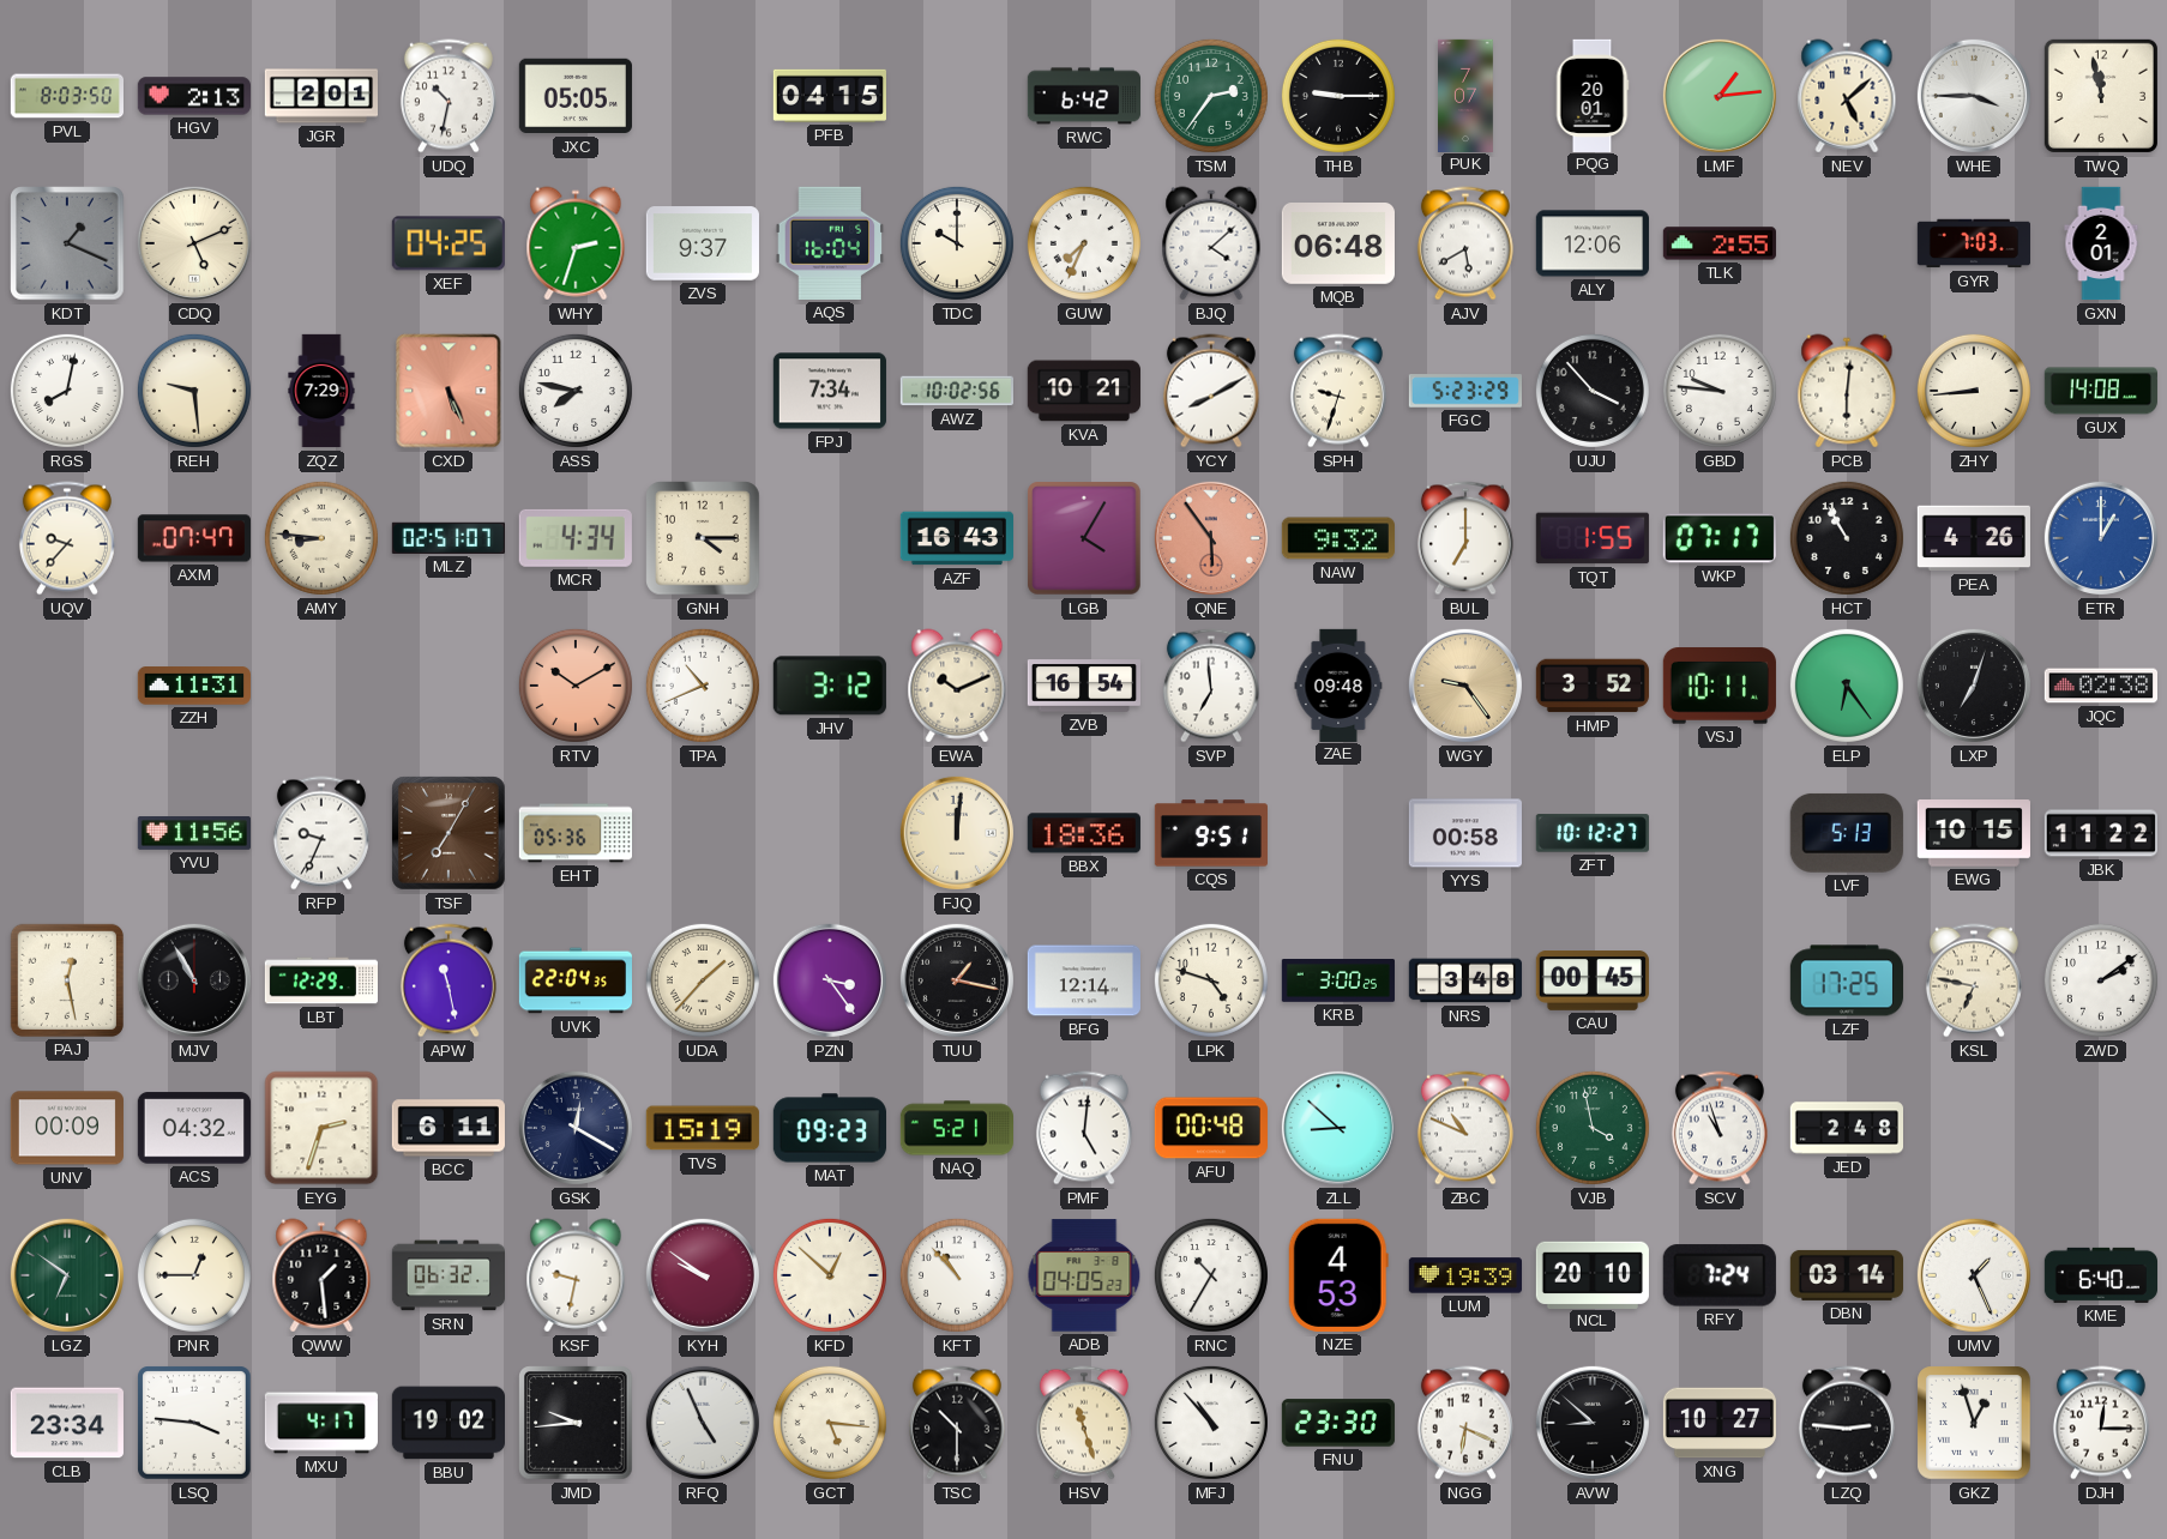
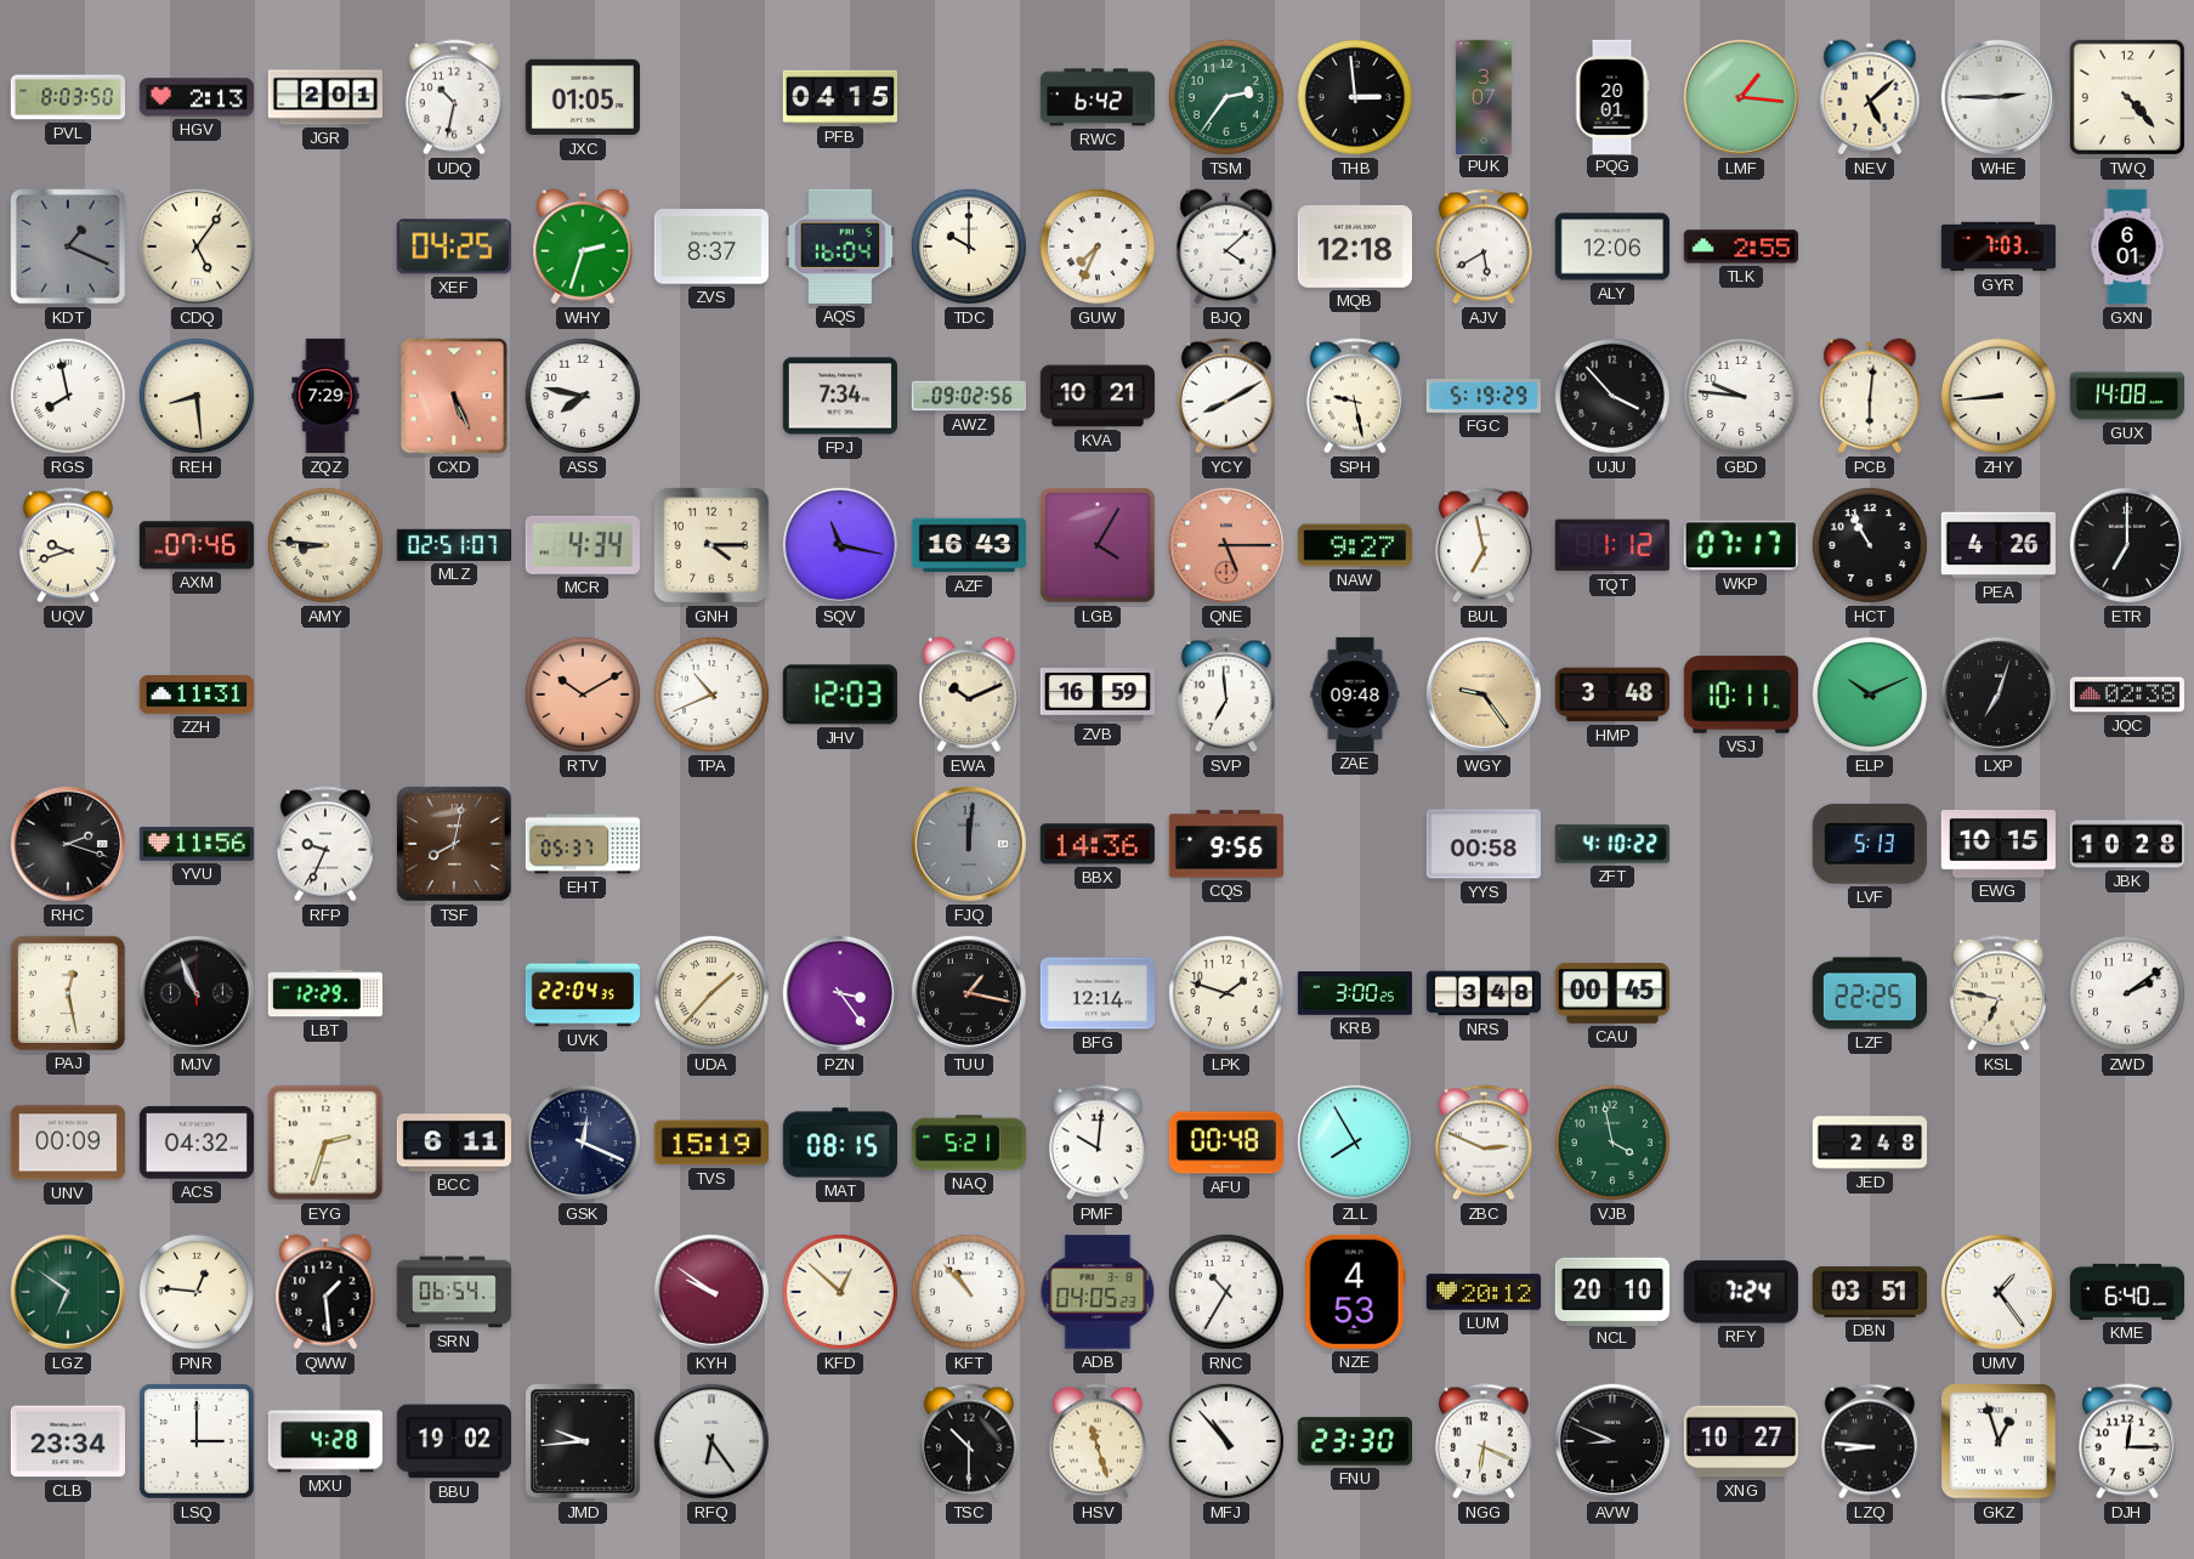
JXC: 05:05 -> 01:05
THB: 9:15 -> 2:59
PUK: 7:07 -> 3:07
LMF: 1:14 -> 1:16
WHE: 3:45 -> 2:45
TWQ: 11:58 -> 4:23
CDQ: 5:11 -> 5:06
ZVS: 9:37 -> 8:37
MQB: 06:48 -> 12:18
GXN: 2:01 -> 6:01
RGS: 8:02 -> 7:58
REH: 9:29 -> 8:29
AWZ: 10:02 -> 09:02
SPH: 9:33 -> 9:28
FGC: 5:23 -> 5:19
UQV: 9:37 -> 9:42
AXM: 07:47 -> 07:46
SQV: none -> 11:17
QNE: 5:54 -> 5:15
NAW: 9:32 -> 9:27
BUL: 7:00 -> 6:58
TQT: 1:55 -> 1:12
ETR: 1:00 -> 7:00
ETR dial: blue -> black
JHV: 3:12 -> 12:03
ZVB: 16:54 -> 16:59
HMP: 3:52 -> 3:48
ELP: 6:24 -> 10:11
RHC: none -> 2:18
TSF: 7:05 -> 8:02
EHT: 05:36 -> 05:37
FJQ dial: cream -> grey
BBX: 18:36 -> 14:36
CQS: 9:51 -> 9:56
ZFT: 10:12 -> 4:10
JBK: 11:22 -> 10:28
MJV: 10:55 -> 10:56
APW: 11:28 -> none
LPK: 4:48 -> 1:48
LZF: 17:25 -> 22:25
GSK: 12:20 -> 12:19
MAT: 09:23 -> 08:15
PMF: 5:01 -> 10:01
ZLL: 8:52 -> 7:55
ZBC: 10:49 -> 2:49
SCV: 10:57 -> none
PNR: 12:45 -> 12:46
SRN: 06:32 -> 06:54
KSF: 9:32 -> none
LUM: 19:39 -> 20:12
DBN: 03:14 -> 03:51
UMV: 1:26 -> 1:24
LSQ: 3:46 -> 3:00
MXU: 4:17 -> 4:28
RFQ: 4:56 -> 6:24
GCT: 5:16 -> none
AVW: 8:52 -> 8:49
LZQ: 2:46 -> 8:46
